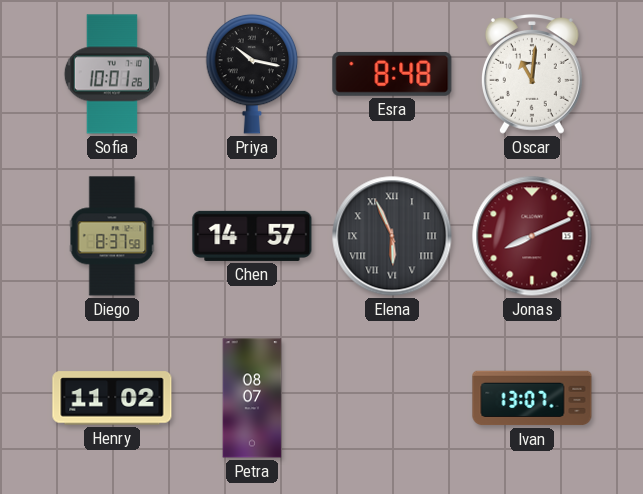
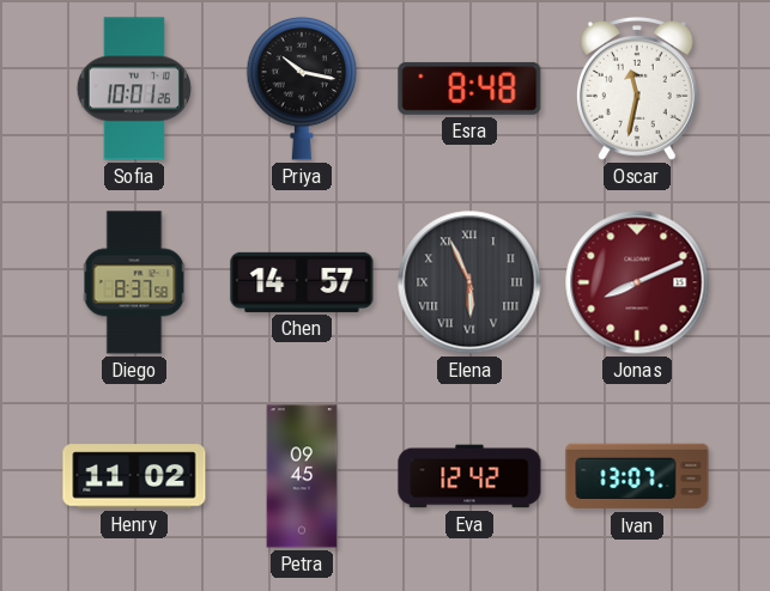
Oscar: 11:01 -> 11:32
Petra: 08:07 -> 09:45
Eva: none -> 12:42
